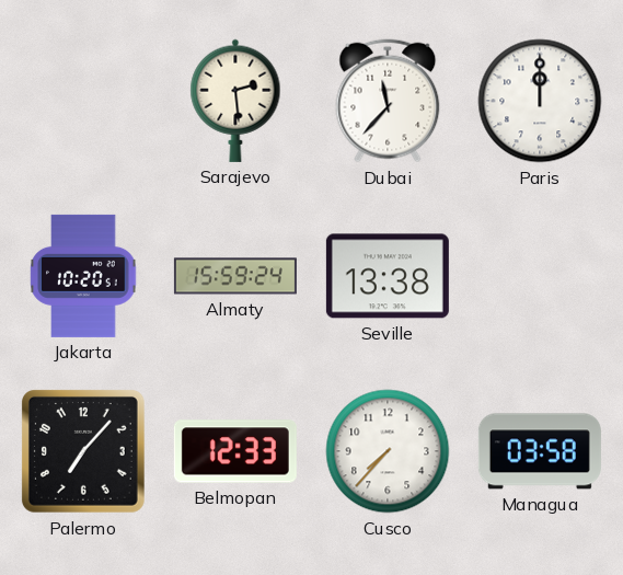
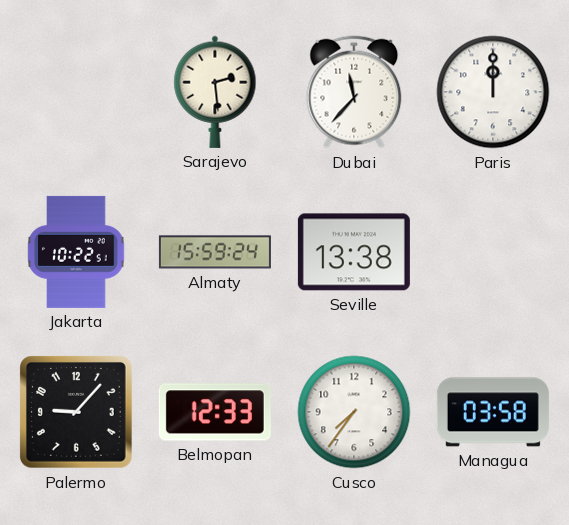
Jakarta: 10:20 -> 10:22
Palermo: 7:07 -> 9:07
Cusco: 7:37 -> 7:36
